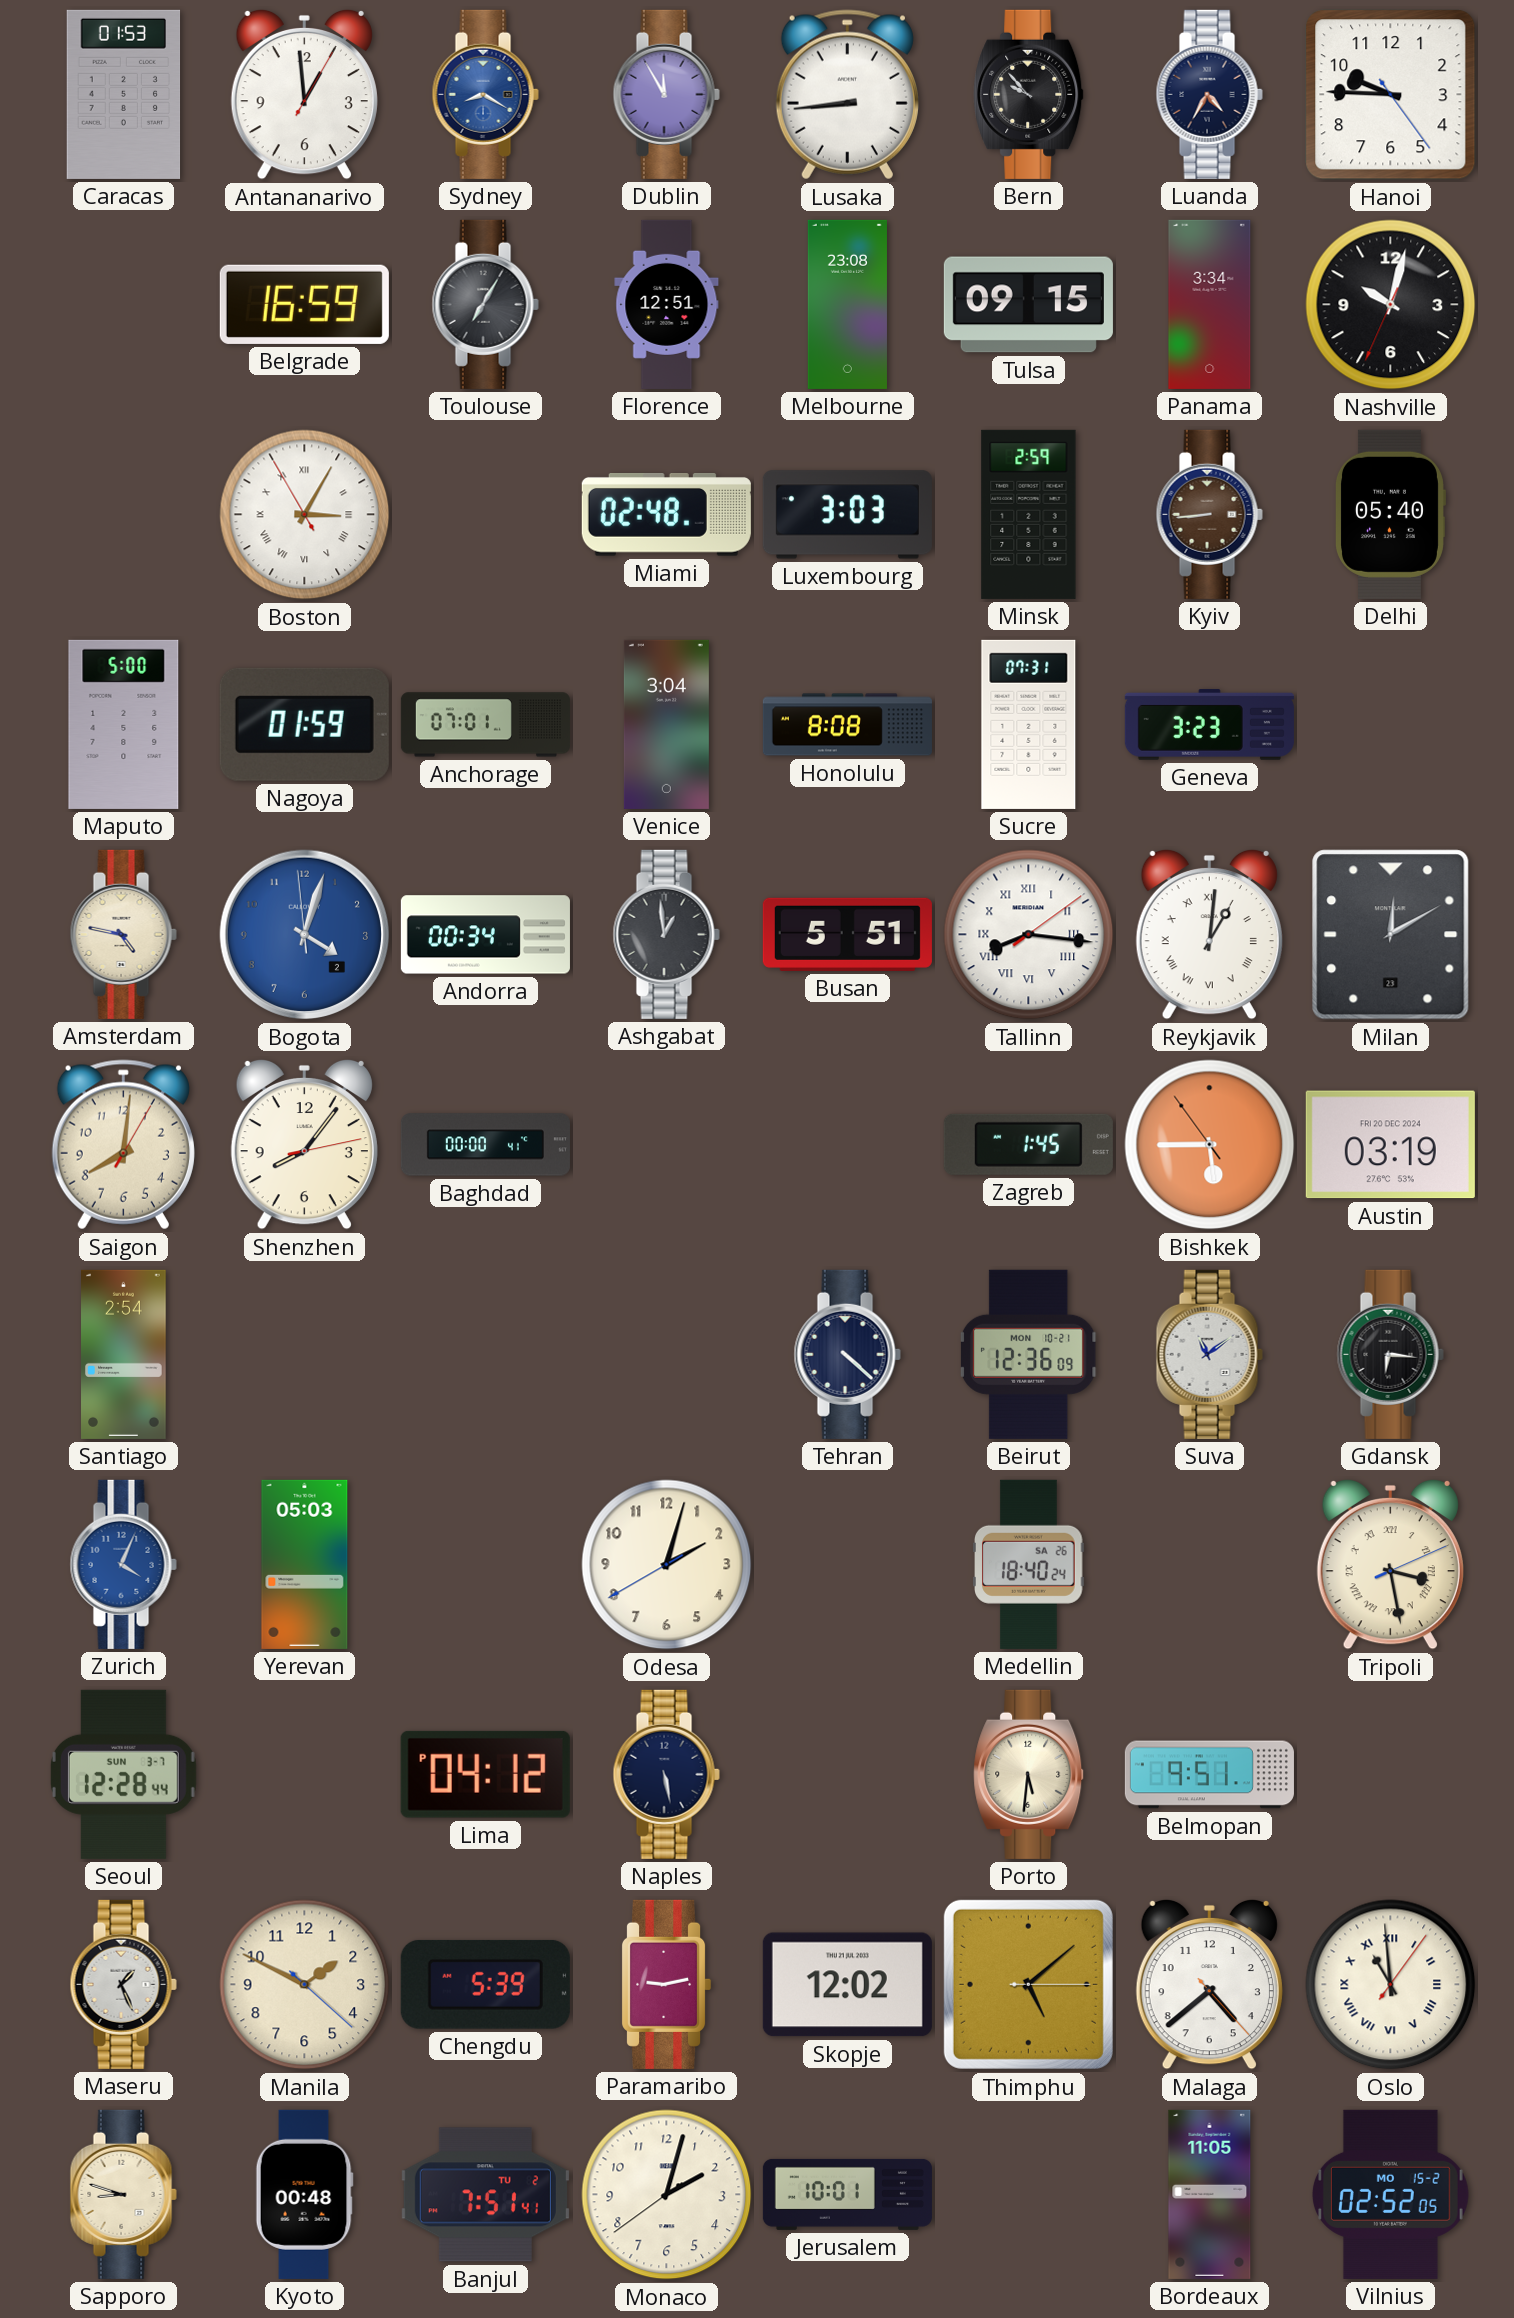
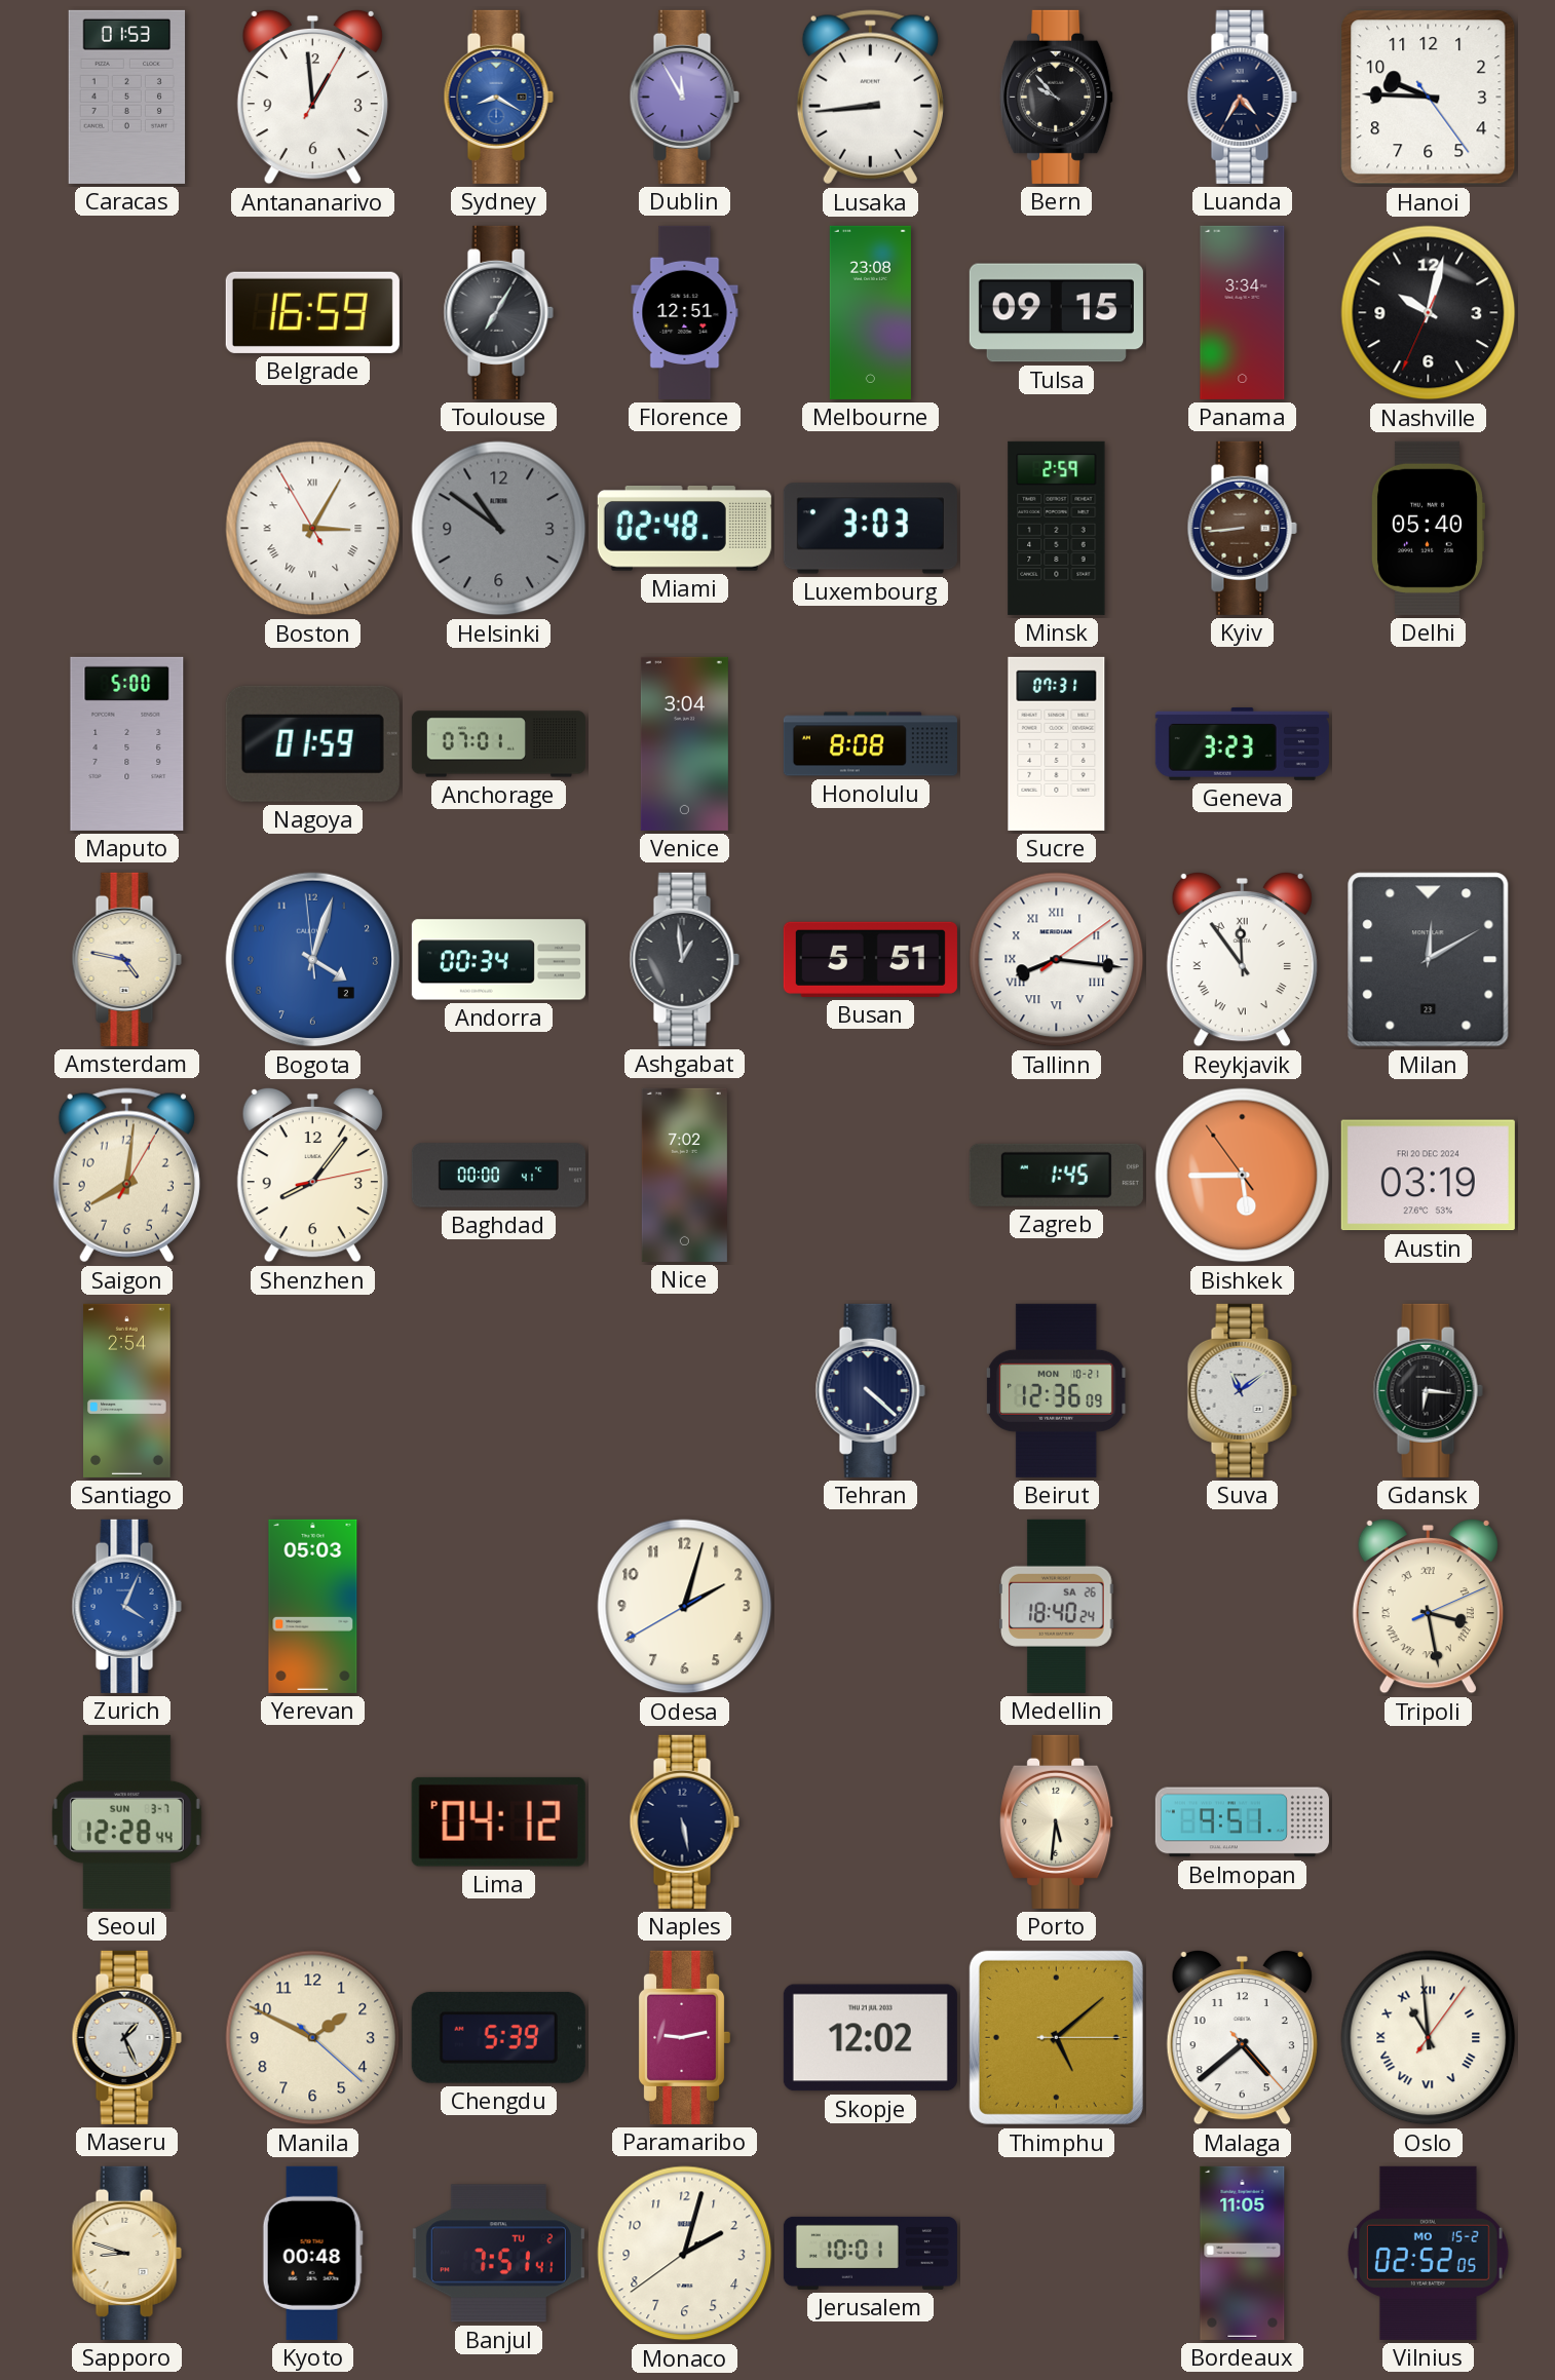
Helsinki: none -> 10:51
Reykjavik: 1:01 -> 11:54
Nice: none -> 7:02
